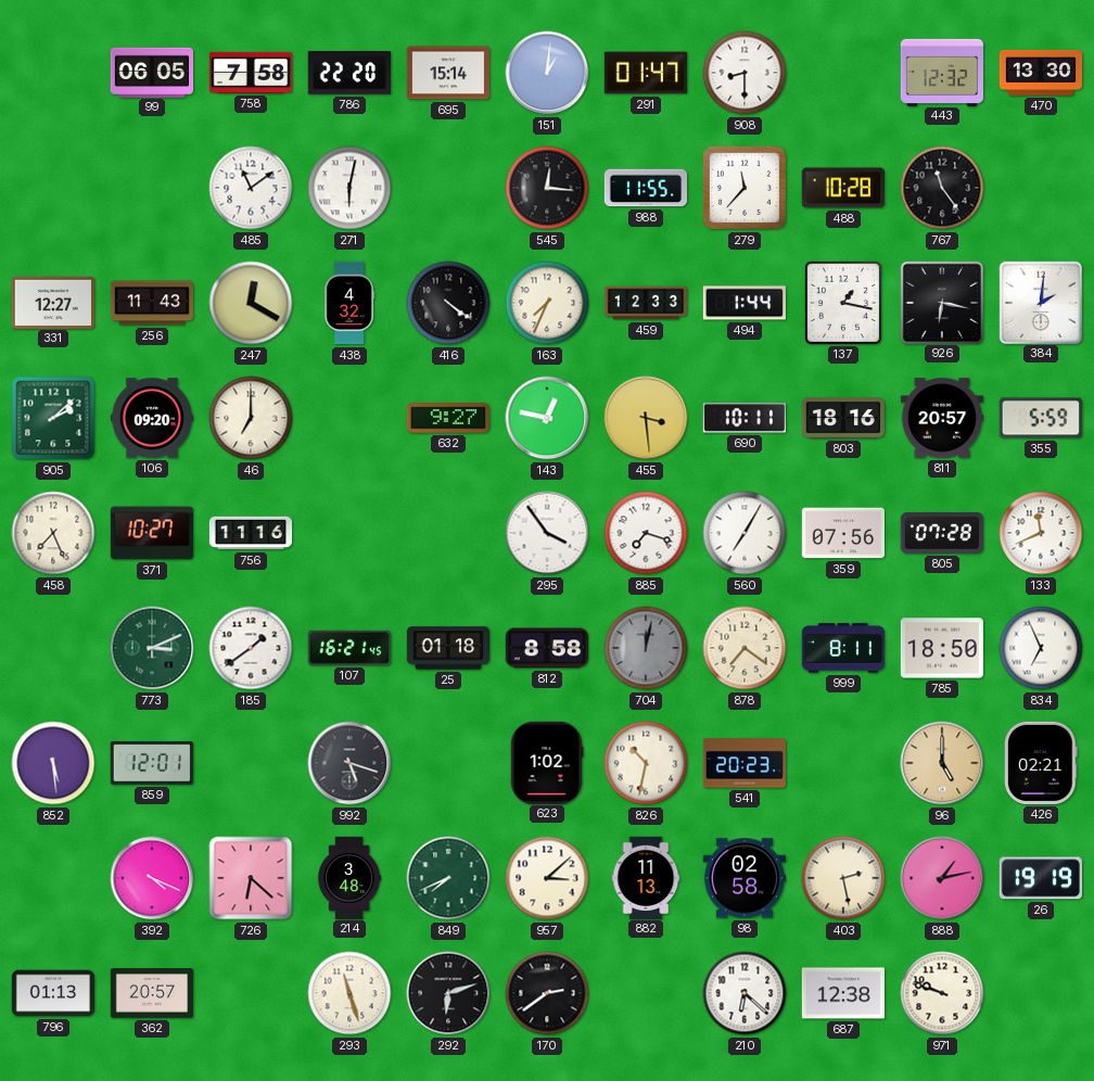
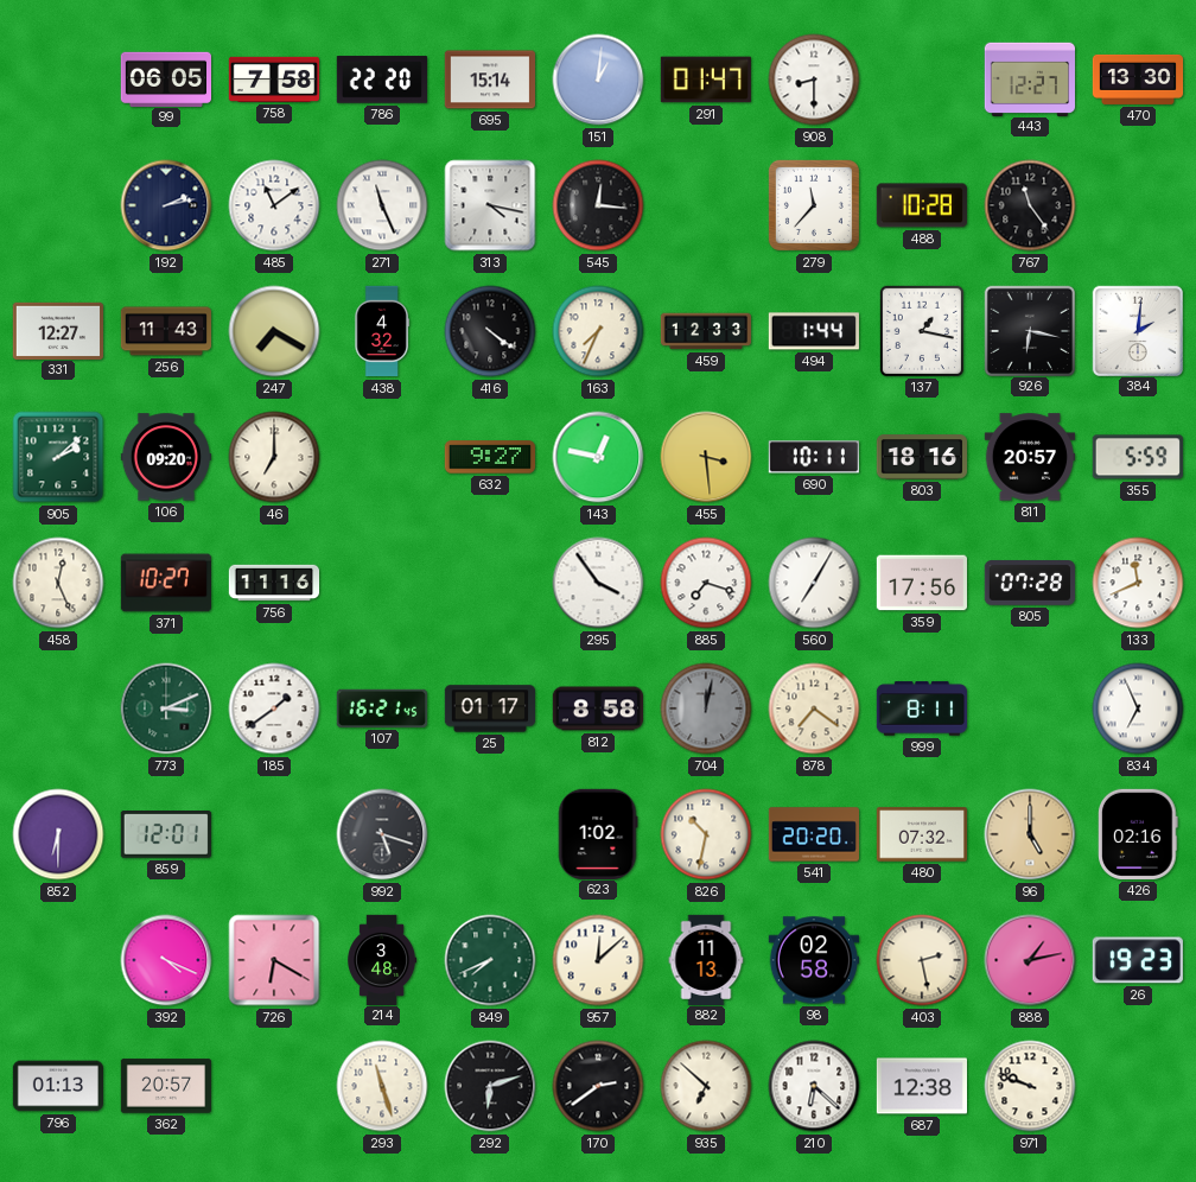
443: 12:32 -> 12:27
192: none -> 2:13
271: 6:02 -> 11:26
313: none -> 4:17
988: 11:55 -> none
247: 12:20 -> 7:20
458: 7:26 -> 12:26
359: 07:56 -> 17:56
25: 01:18 -> 01:17
785: 18:50 -> none
852: 5:29 -> 6:30
541: 20:23 -> 20:20
480: none -> 07:32
426: 02:21 -> 02:16
726: 6:22 -> 6:20
957: 3:08 -> 12:08
26: 19:19 -> 19:23
935: none -> 6:52
